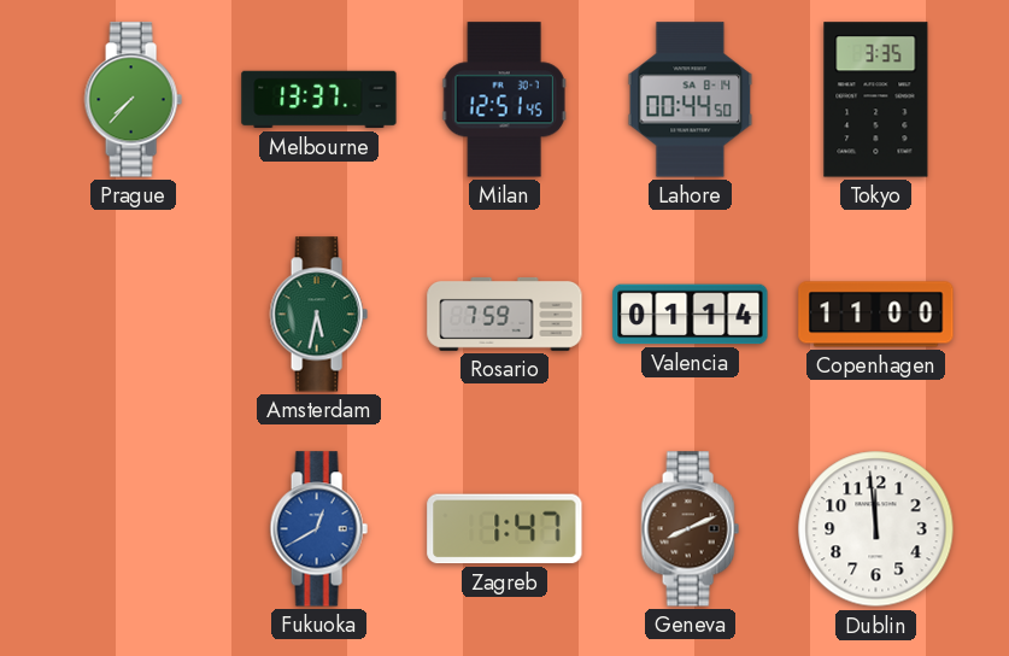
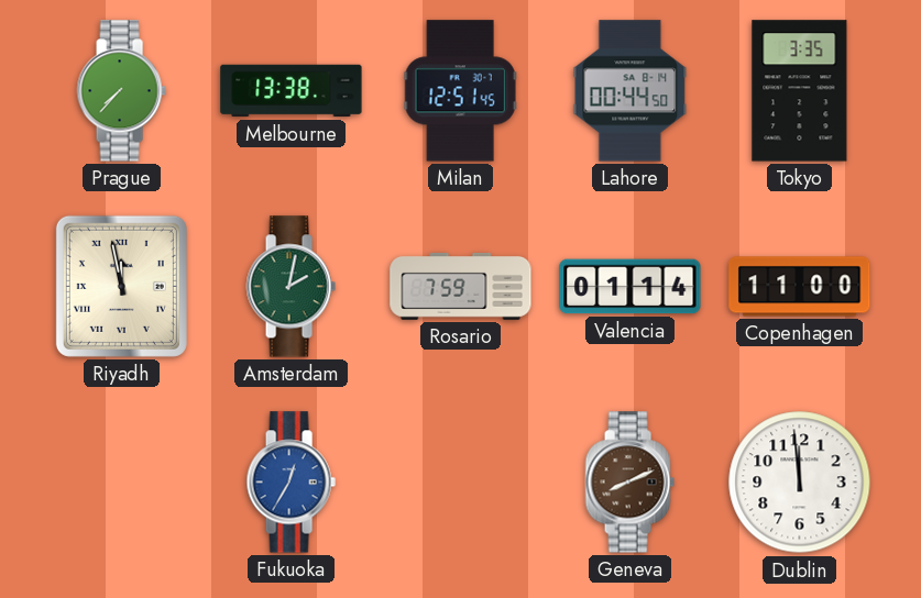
Melbourne: 13:37 -> 13:38
Riyadh: none -> 11:58
Amsterdam: 5:32 -> 2:02
Fukuoka: 12:40 -> 12:35
Zagreb: 1:47 -> none
